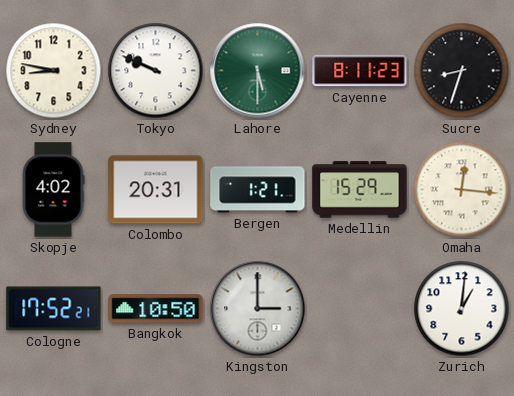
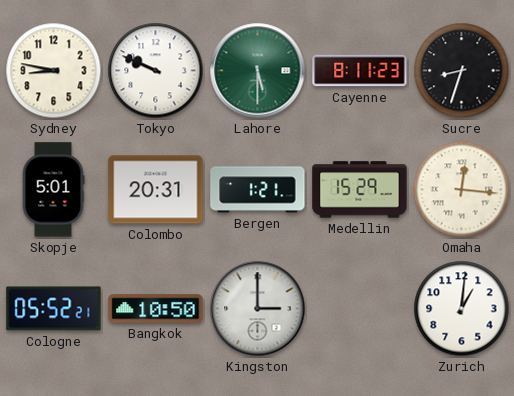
Skopje: 4:02 -> 5:01
Cologne: 17:52 -> 05:52
